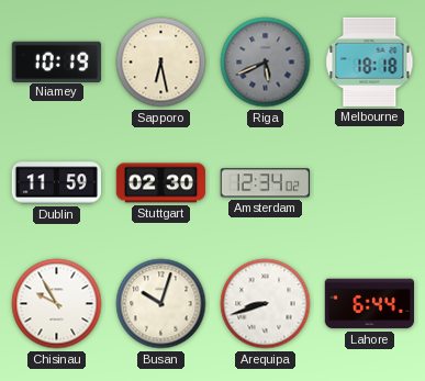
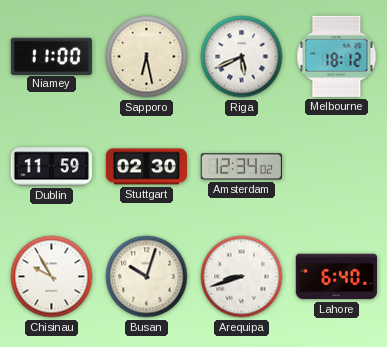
Niamey: 10:19 -> 11:00
Riga dial: grey -> white
Melbourne: 18:18 -> 18:12
Lahore: 6:44 -> 6:40
